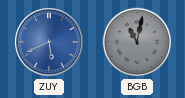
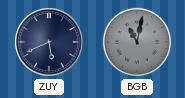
ZUY dial: blue -> navy
